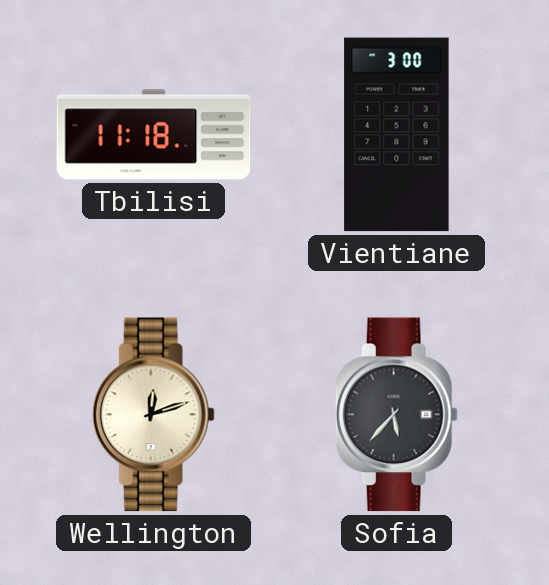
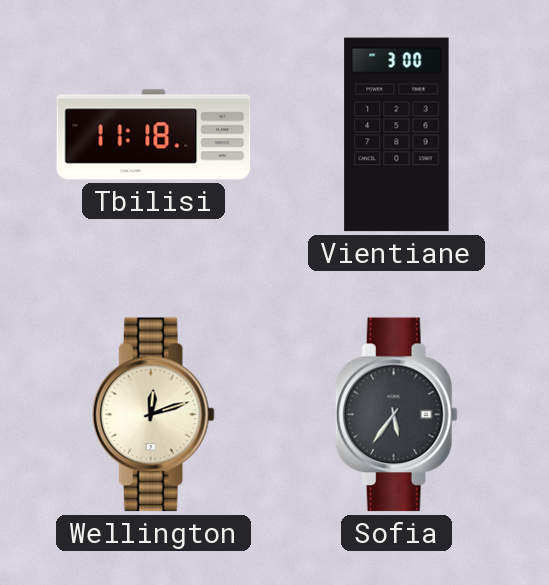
Sofia: 5:37 -> 5:36
